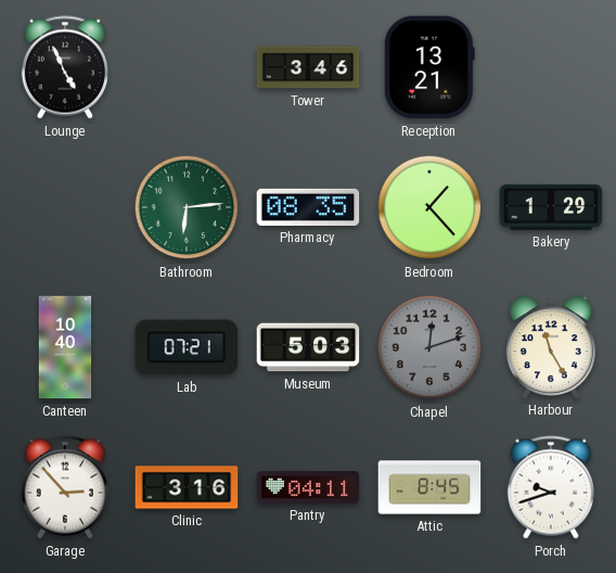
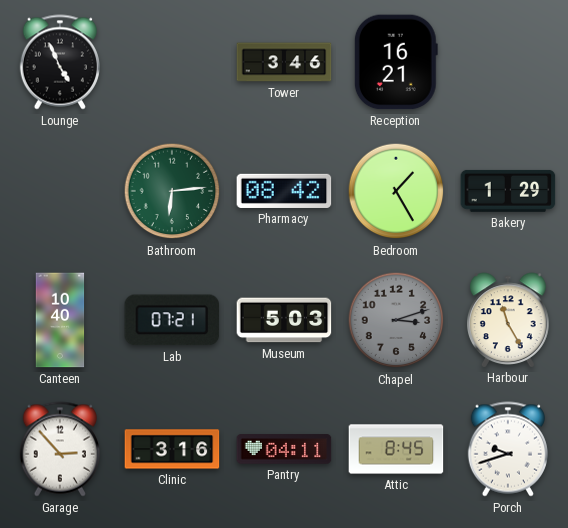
Reception: 13:21 -> 16:21
Pharmacy: 08:35 -> 08:42
Bedroom: 1:23 -> 1:25
Chapel: 12:12 -> 3:12
